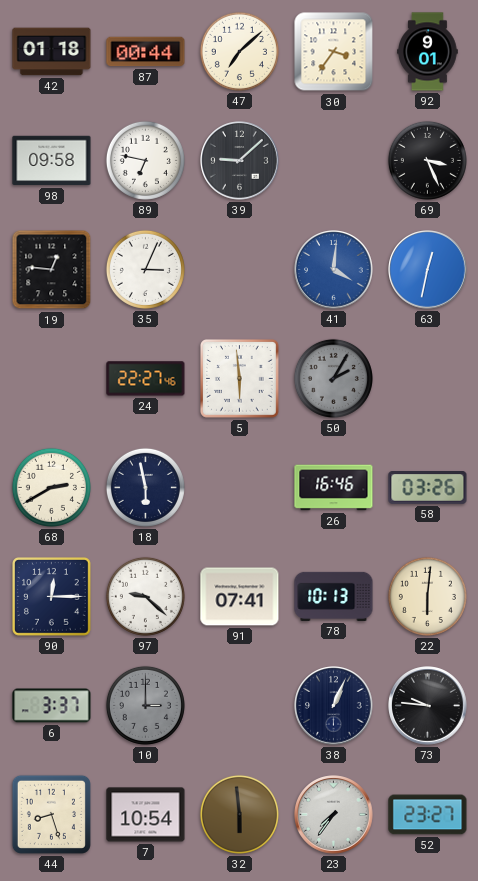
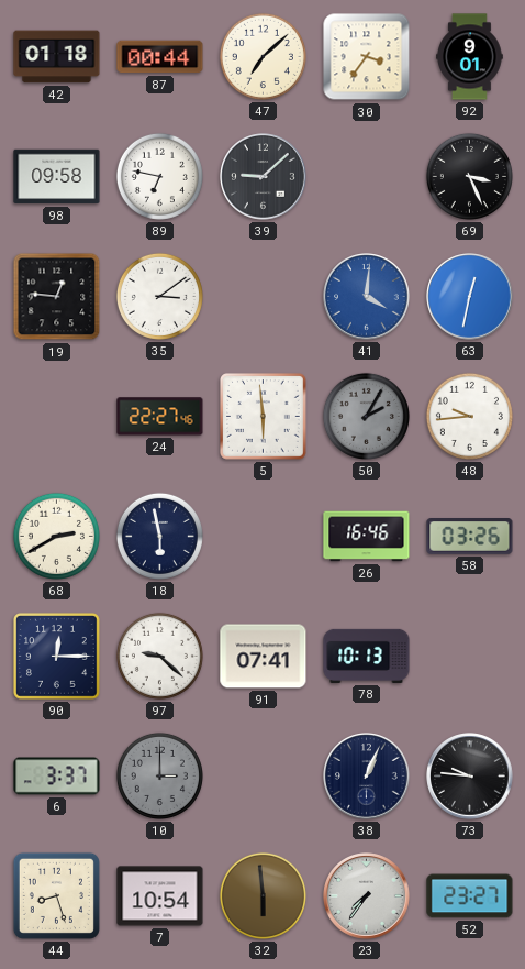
35: 3:04 -> 3:09
48: none -> 9:44
22: 6:01 -> none
